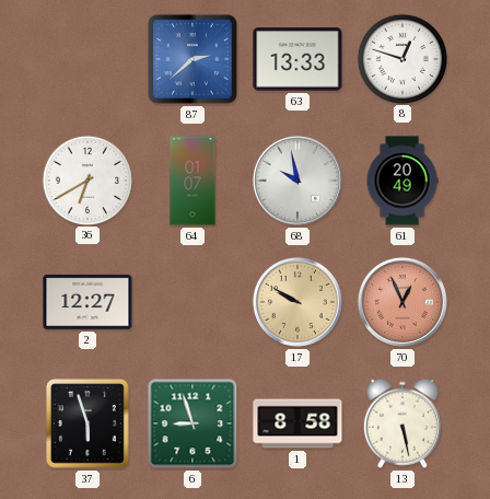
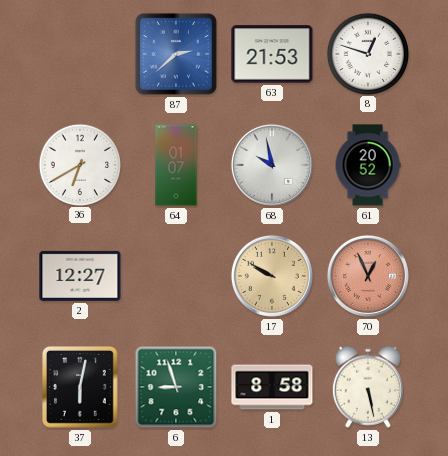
63: 13:33 -> 21:53
61: 20:49 -> 20:52
37: 5:57 -> 6:02
